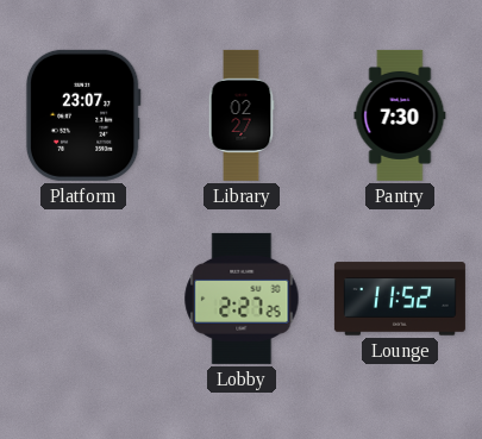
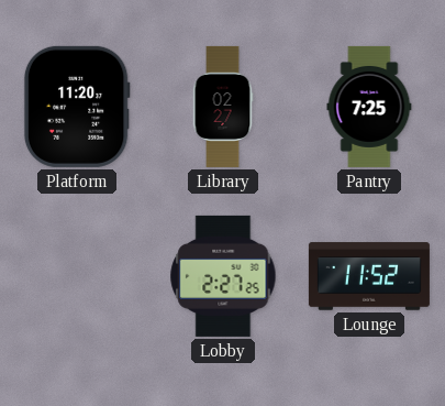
Platform: 23:07 -> 11:20
Pantry: 7:30 -> 7:25
